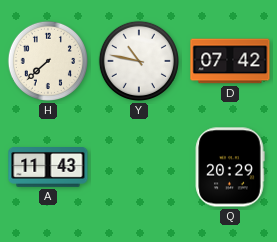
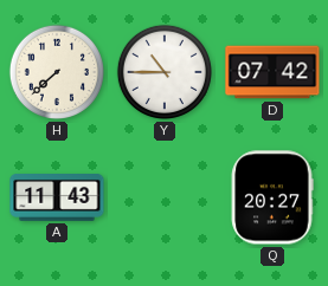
Y: 10:47 -> 10:45
Q: 20:29 -> 20:27
